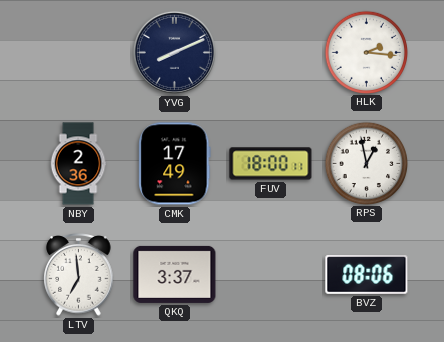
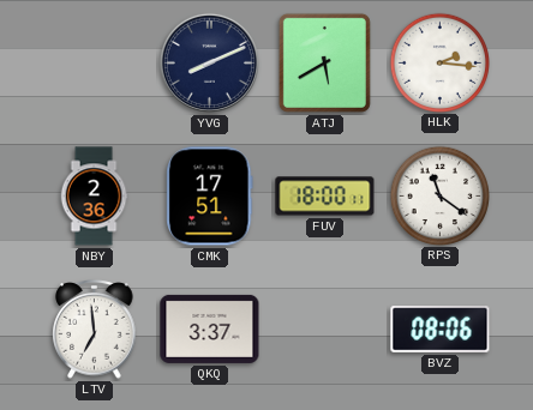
ATJ: none -> 5:40
CMK: 17:49 -> 17:51
RPS: 12:58 -> 11:21
